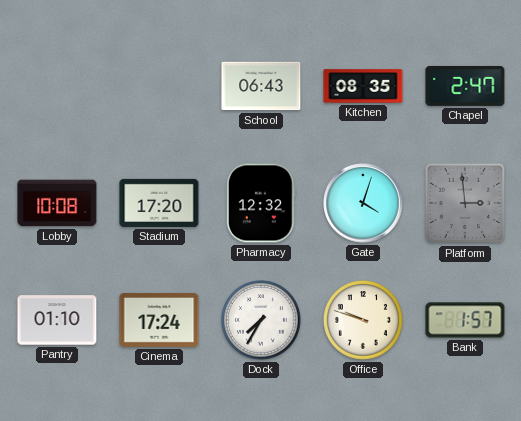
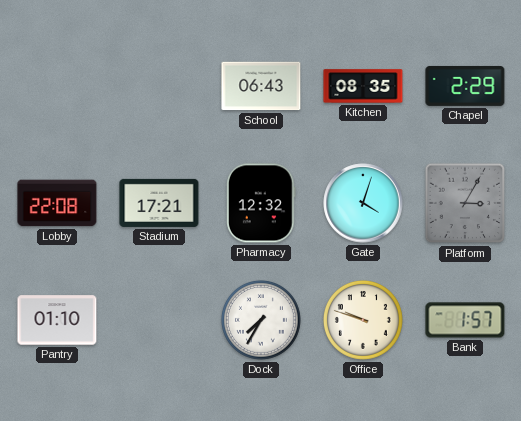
Chapel: 2:47 -> 2:29
Lobby: 10:08 -> 22:08
Stadium: 17:20 -> 17:21
Platform: 2:59 -> 3:05
Cinema: 17:24 -> none
